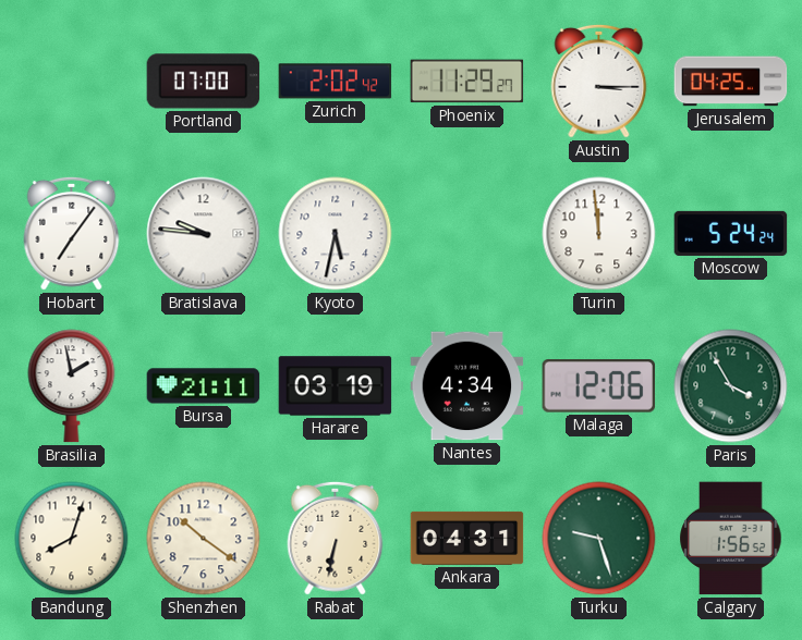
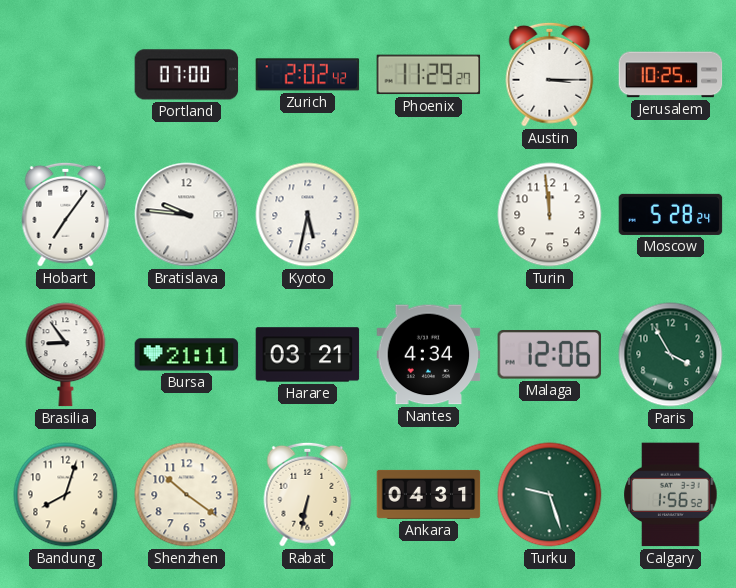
Jerusalem: 04:25 -> 10:25
Moscow: 5:24 -> 5:28
Brasilia: 1:58 -> 8:54
Harare: 03:19 -> 03:21
